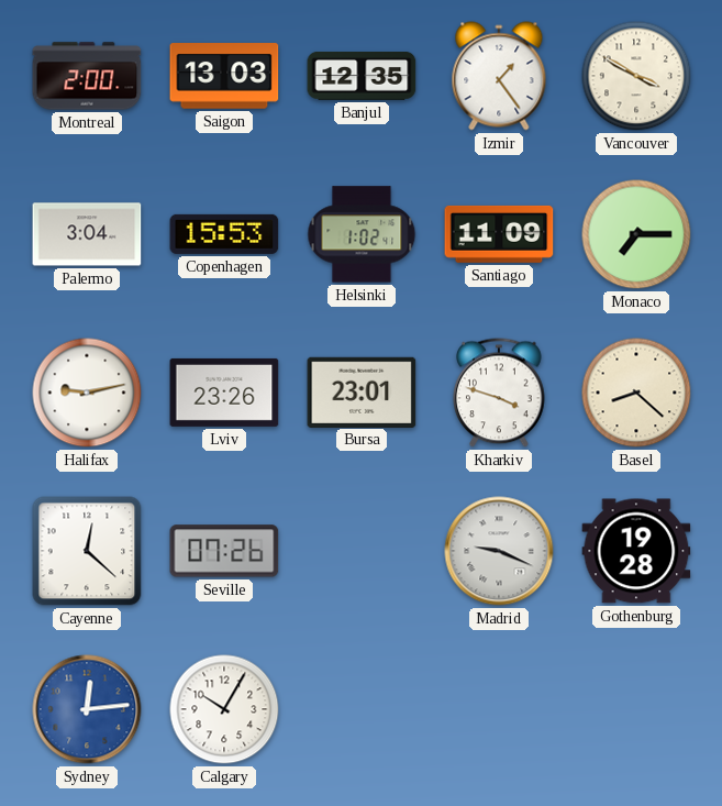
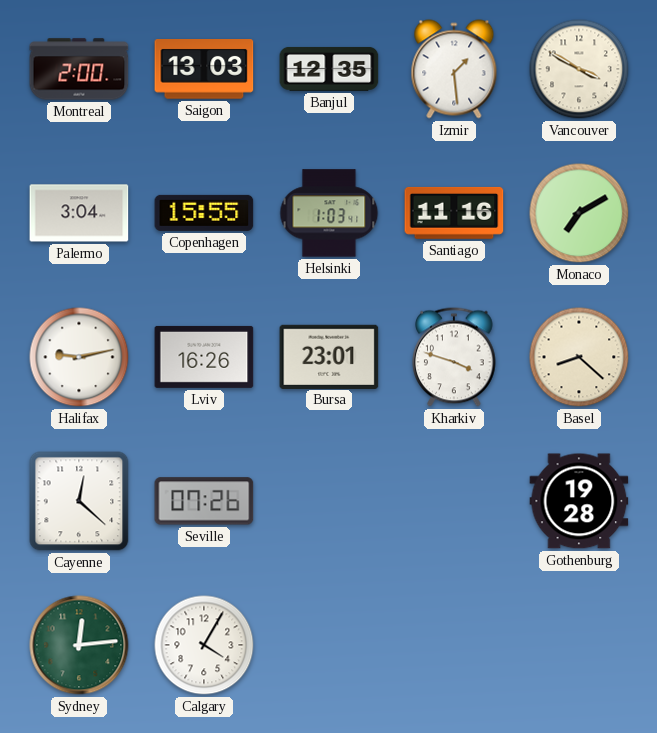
Izmir: 1:24 -> 1:29
Copenhagen: 15:53 -> 15:55
Helsinki: 1:02 -> 1:03
Santiago: 11:09 -> 11:16
Monaco: 7:15 -> 7:10
Lviv: 23:26 -> 16:26
Madrid: 9:19 -> none
Sydney dial: blue -> green
Calgary: 10:05 -> 4:05
